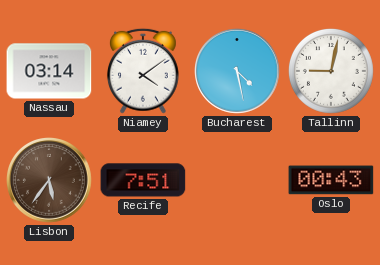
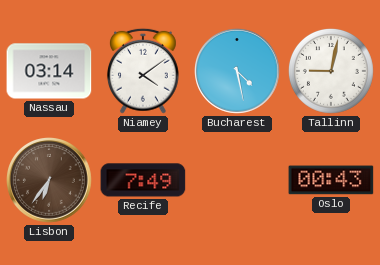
Lisbon: 5:36 -> 6:36
Recife: 7:51 -> 7:49
